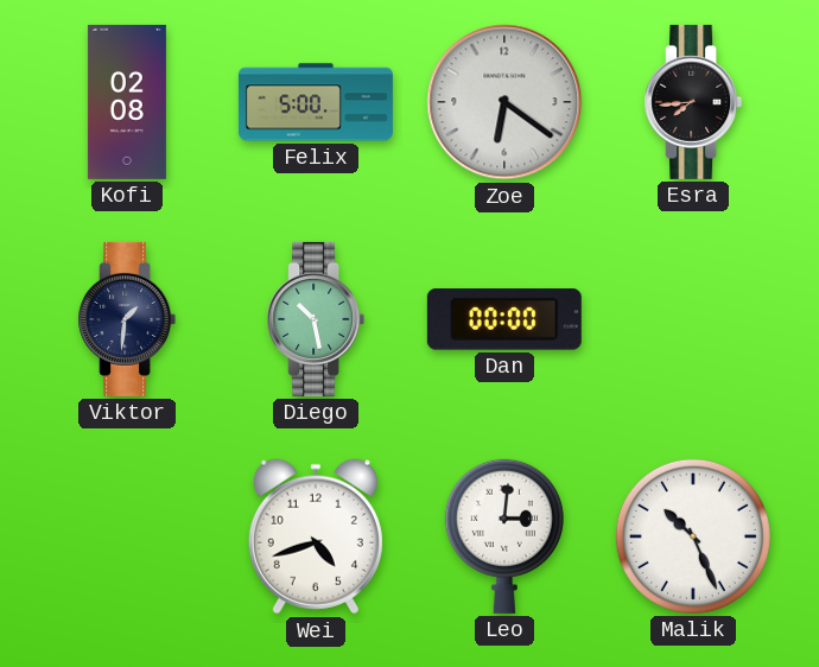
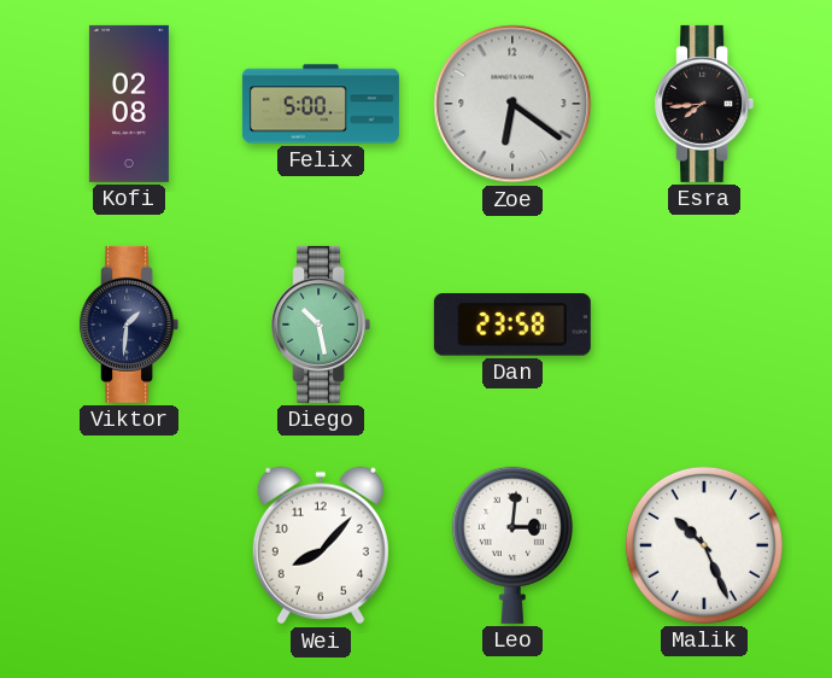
Dan: 00:00 -> 23:58
Wei: 4:42 -> 8:07
